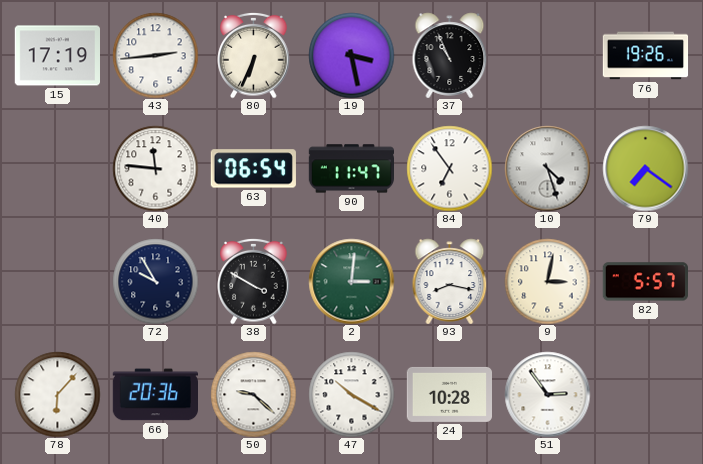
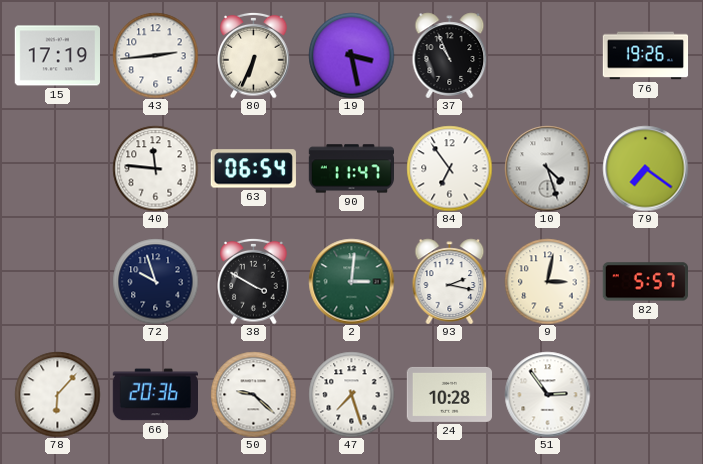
72: 9:55 -> 9:57
93: 8:17 -> 2:17
47: 10:20 -> 7:27
